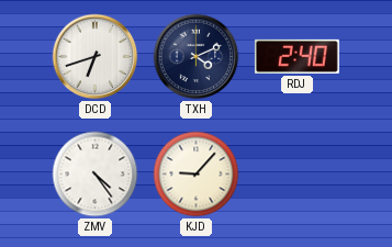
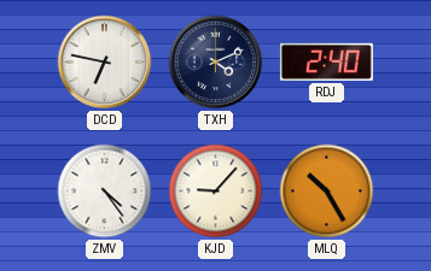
DCD: 6:42 -> 6:47
MLQ: none -> 10:25
